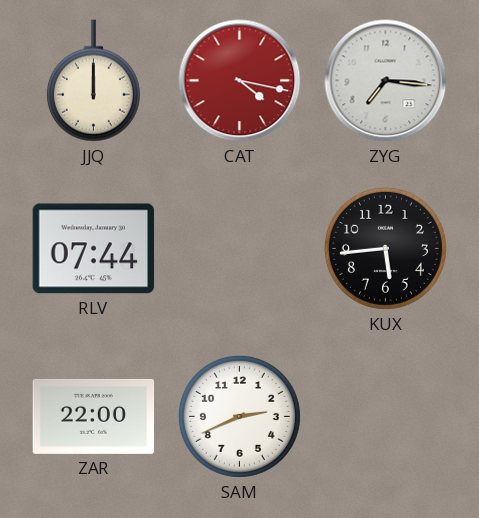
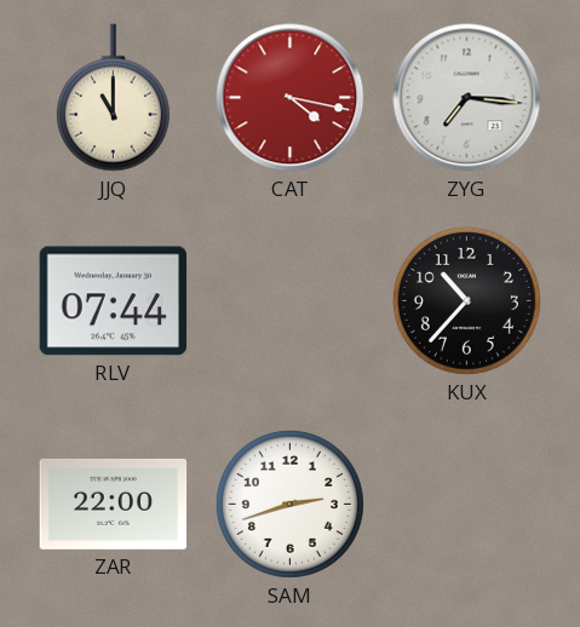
JJQ: 12:00 -> 11:00
KUX: 5:44 -> 10:37
SAM: 2:41 -> 2:42
